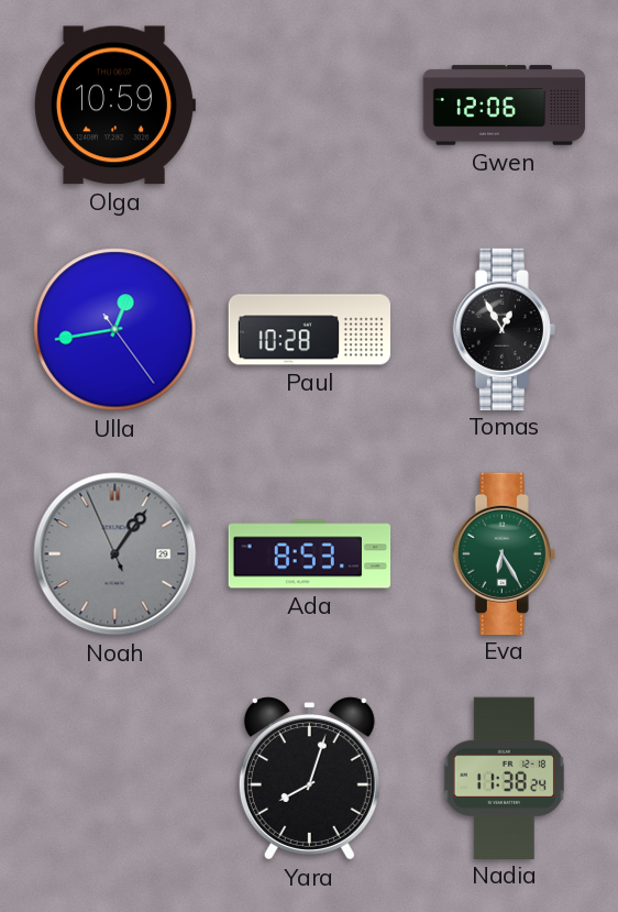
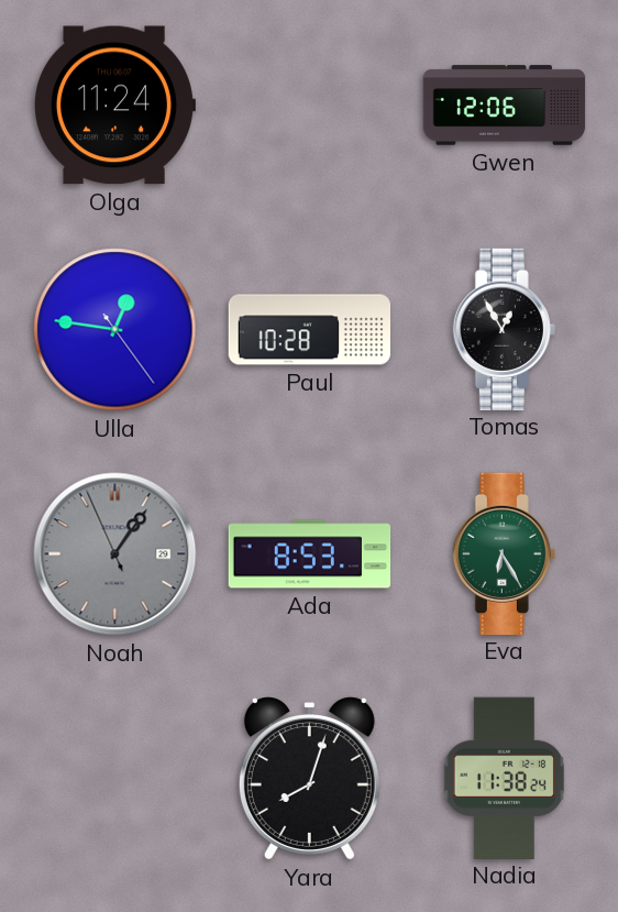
Olga: 10:59 -> 11:24
Ulla: 12:43 -> 12:46
